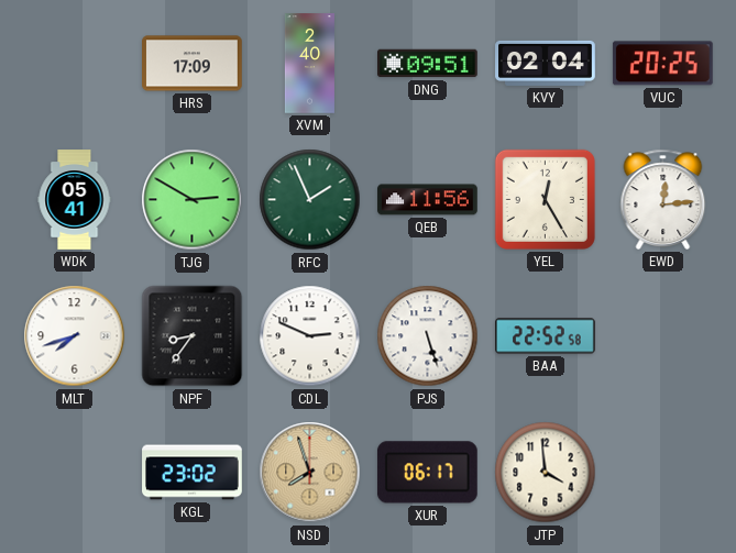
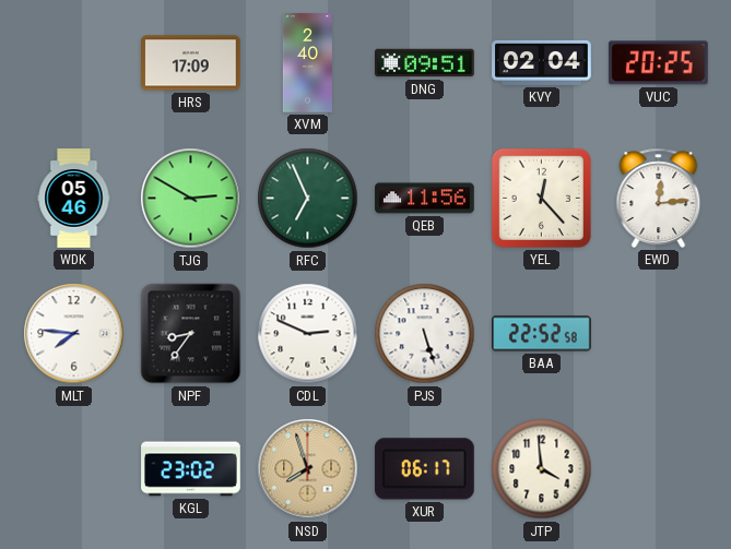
WDK: 05:41 -> 05:46
RFC: 1:56 -> 6:56
YEL: 12:25 -> 12:23
MLT: 7:42 -> 7:46
